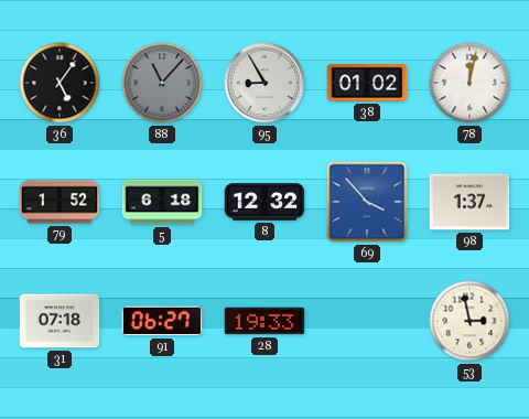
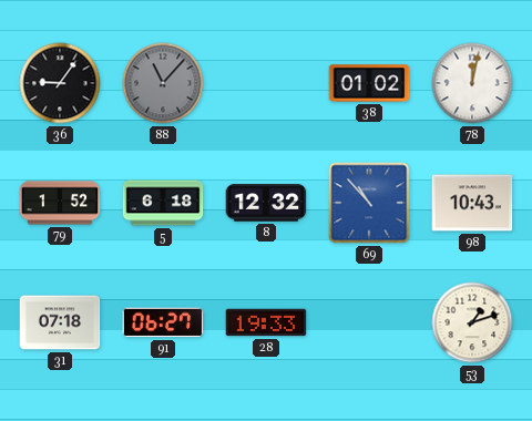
36: 5:06 -> 9:06
95: 8:55 -> none
69: 3:53 -> 10:53
98: 1:37 -> 10:43
53: 2:58 -> 1:12
